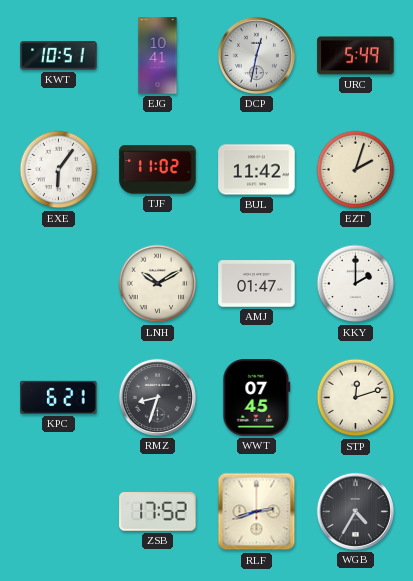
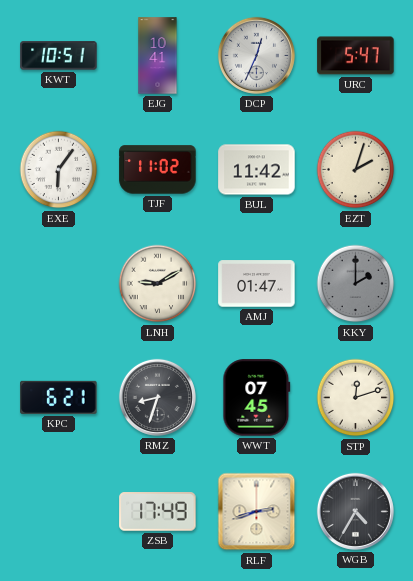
DCP: 12:32 -> 12:34
URC: 5:49 -> 5:47
LNH: 10:10 -> 9:10
KKY dial: white -> grey
ZSB: 17:52 -> 17:49
